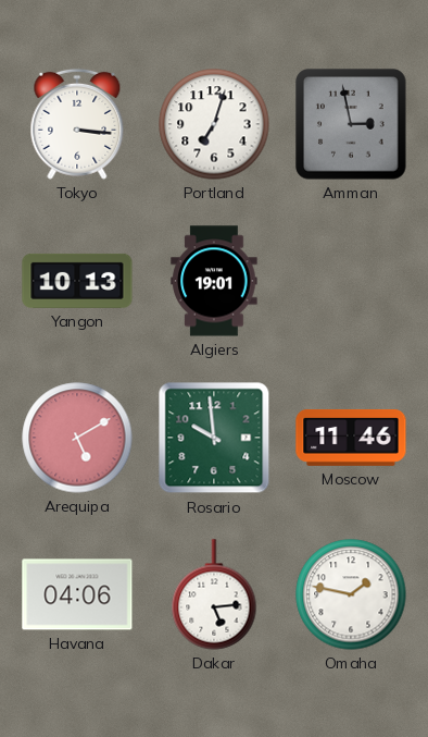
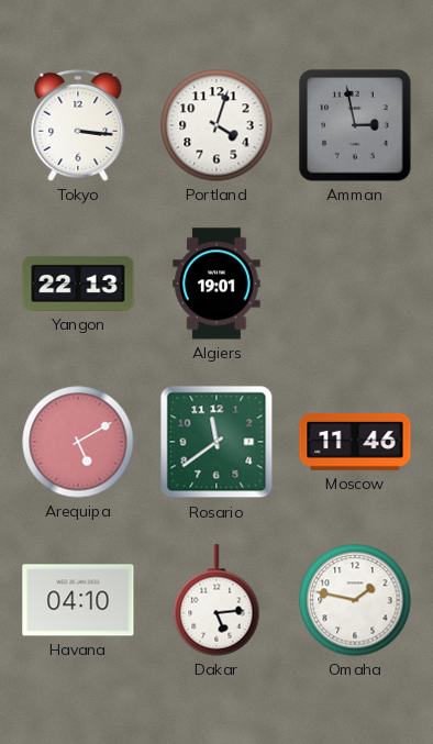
Portland: 7:03 -> 4:03
Yangon: 10:13 -> 22:13
Rosario: 9:59 -> 11:39
Havana: 04:06 -> 04:10
